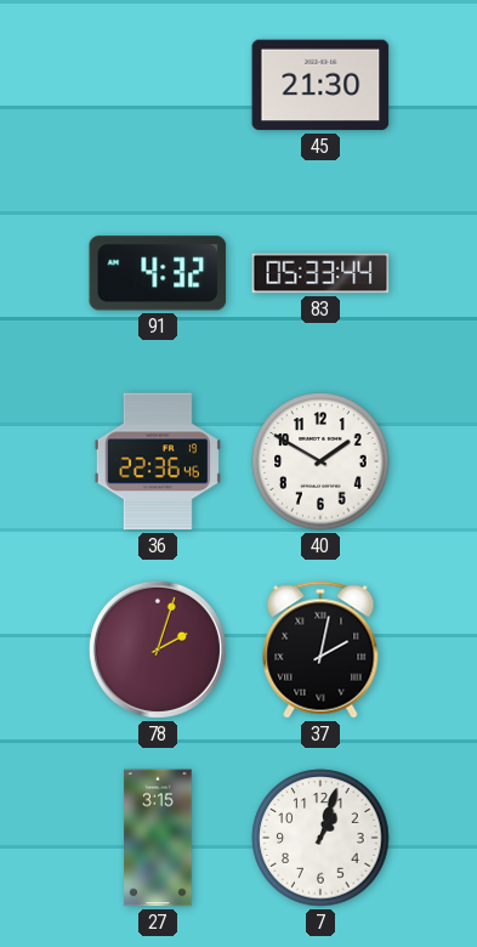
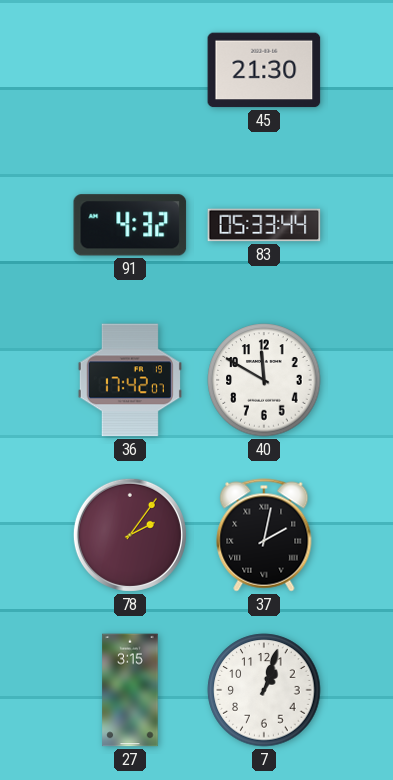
36: 22:36 -> 17:42
40: 1:50 -> 11:50
78: 2:03 -> 2:06
